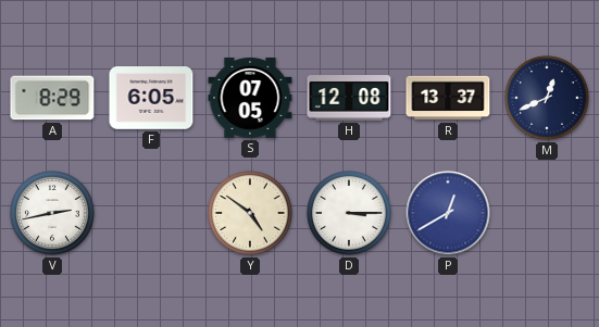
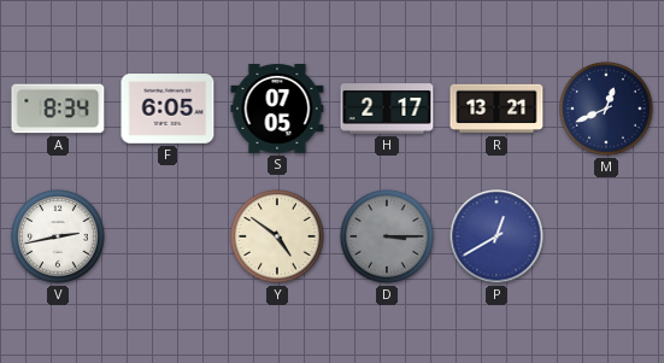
A: 8:29 -> 8:34
H: 12:08 -> 2:17
R: 13:37 -> 13:21
D dial: white -> grey
